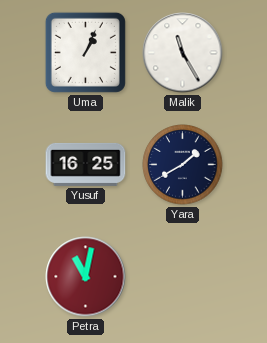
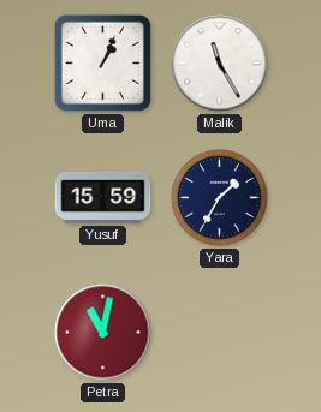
Yusuf: 16:25 -> 15:59
Yara: 1:40 -> 1:35
